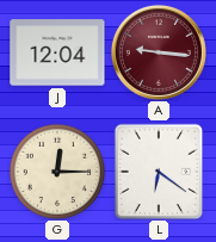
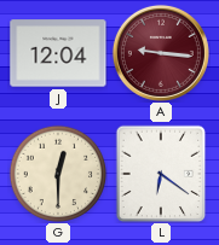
G: 12:15 -> 12:30
